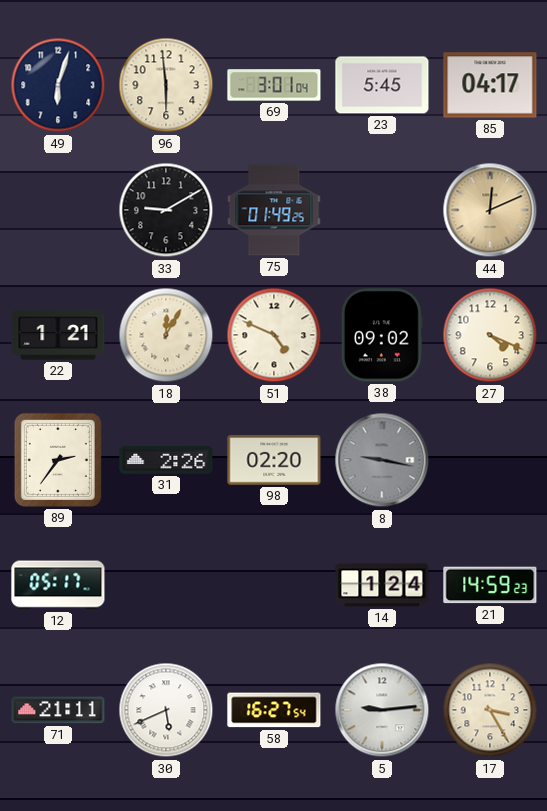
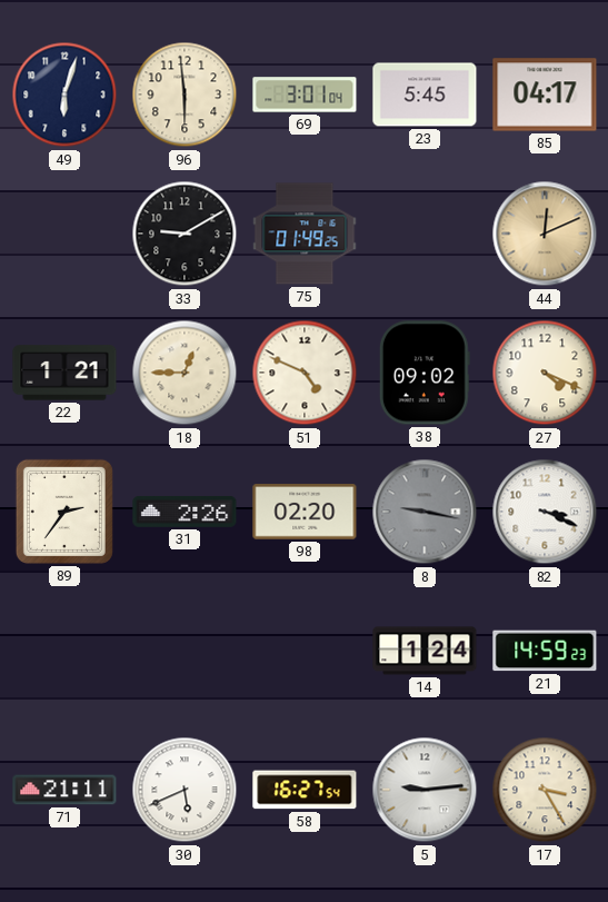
18: 12:05 -> 12:45
82: none -> 3:19
12: 05:17 -> none
